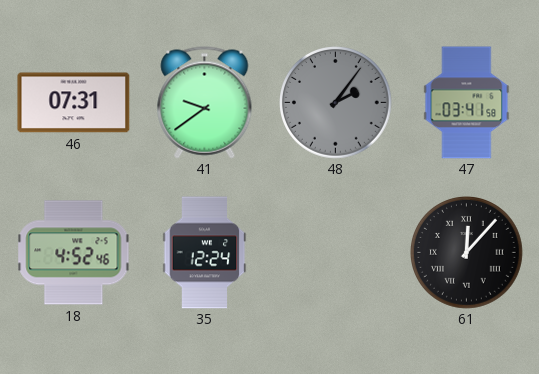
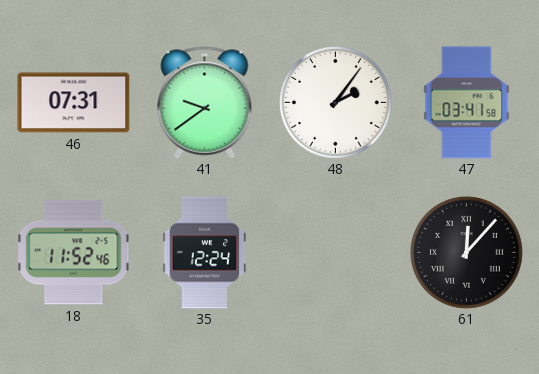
48 dial: grey -> white
18: 4:52 -> 11:52
